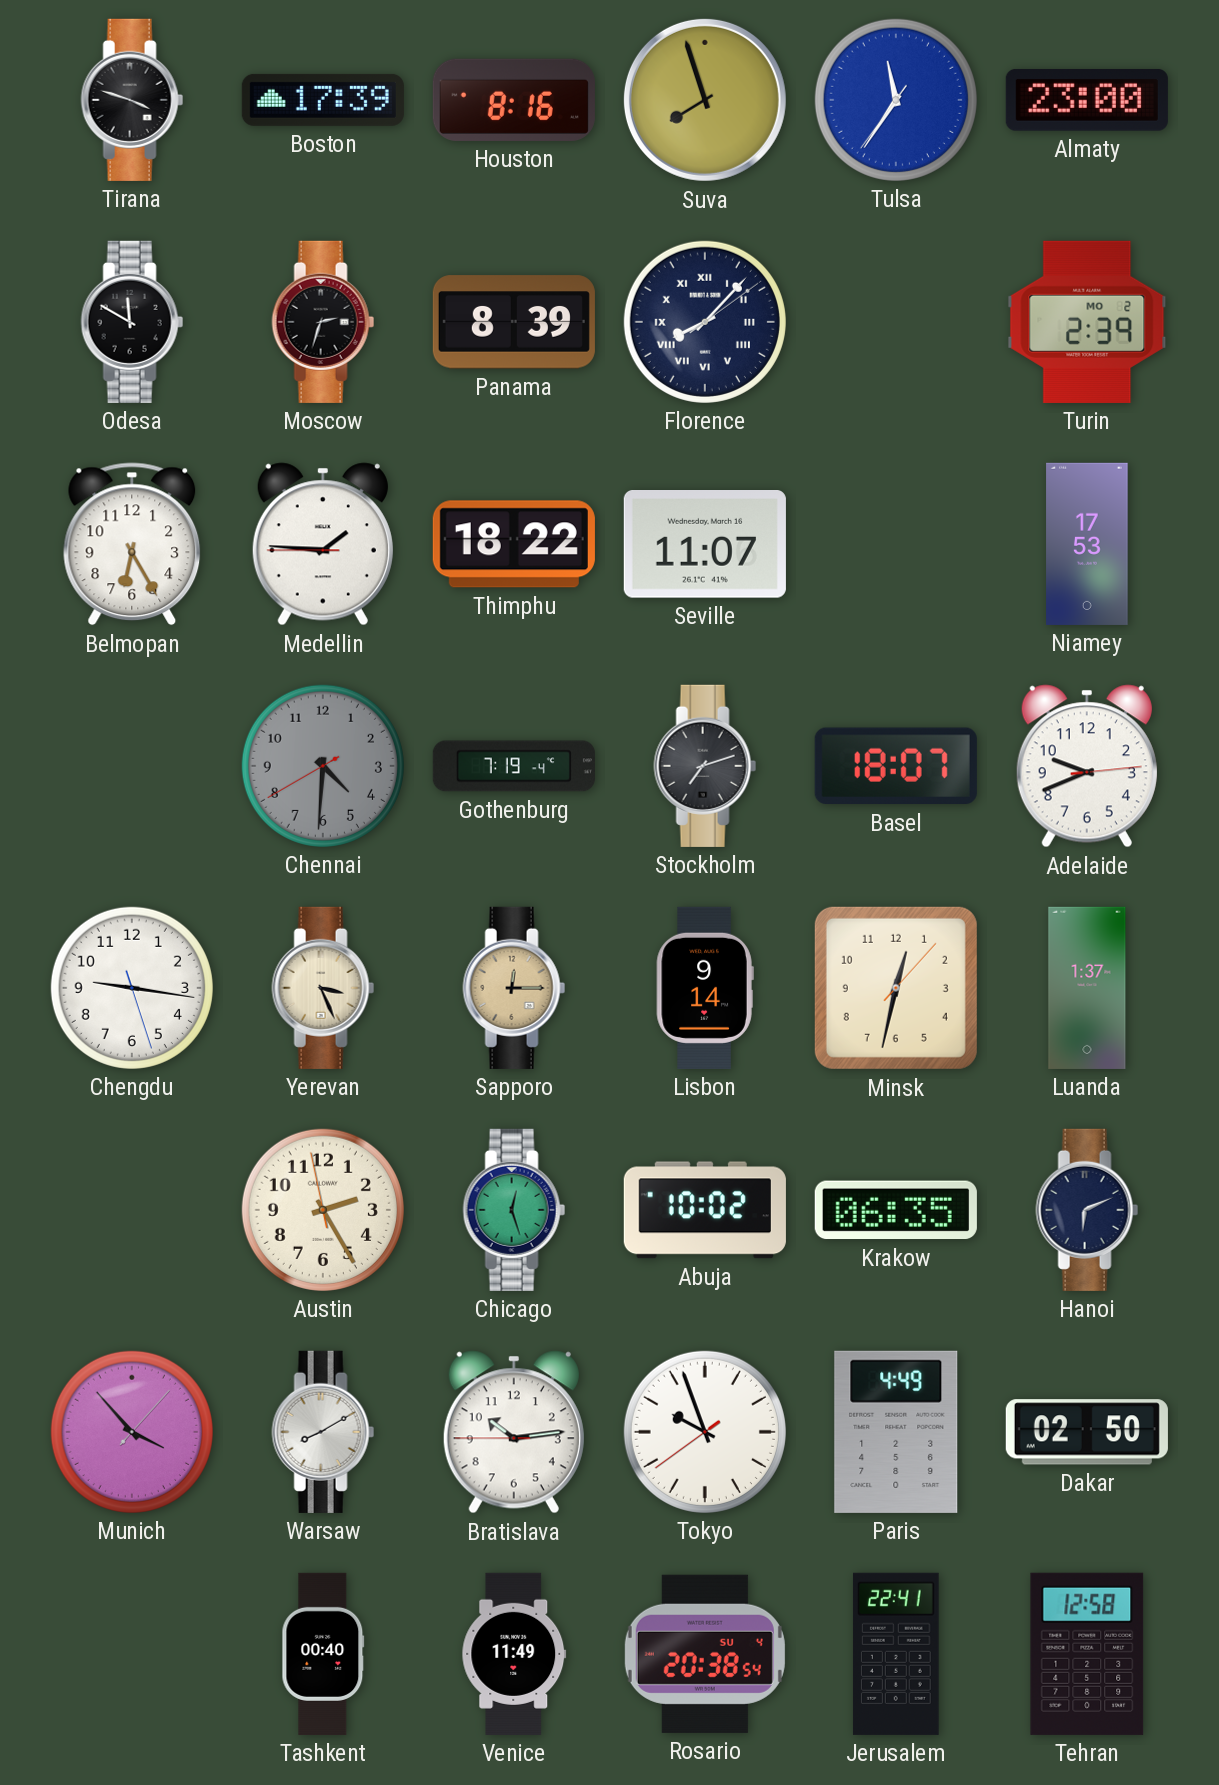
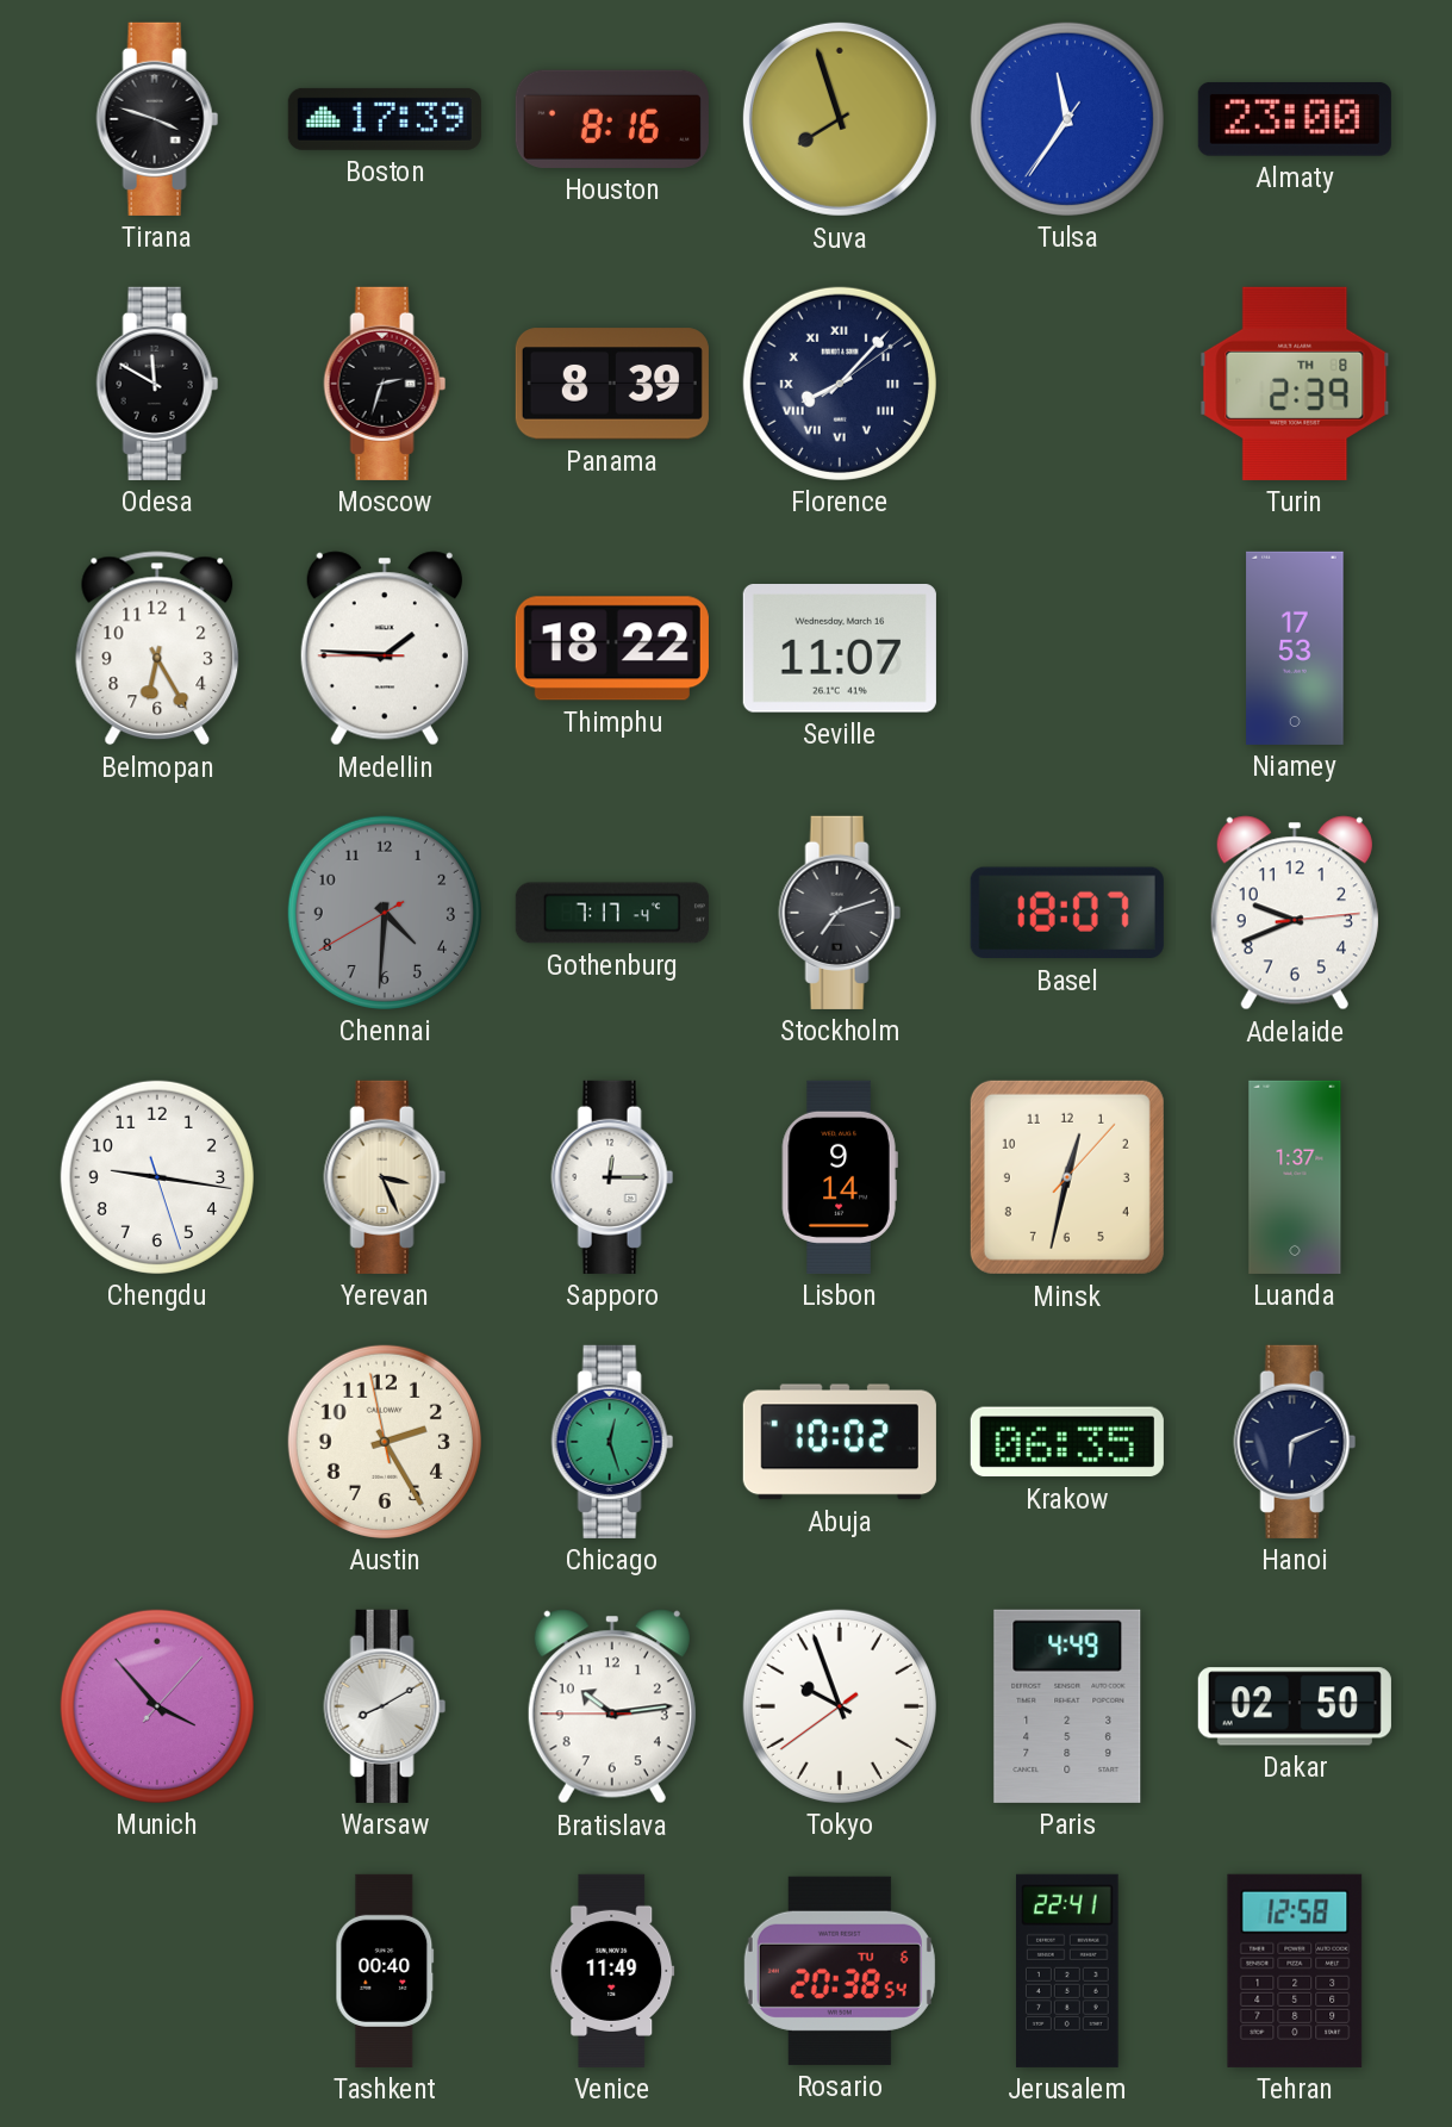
Turin date: MO 2 -> TH 8
Gothenburg: 7:19 -> 7:17
Sapporo dial: champagne -> white
Rosario date: SU 4 -> TU 6
